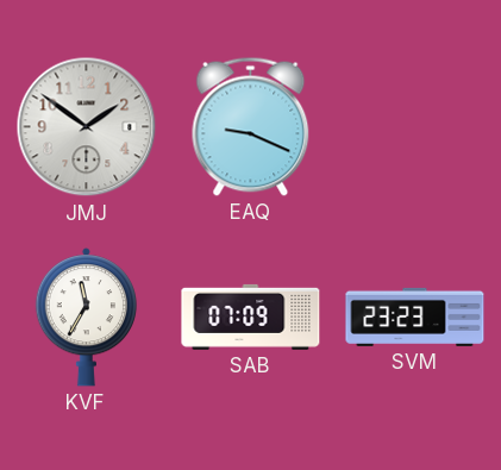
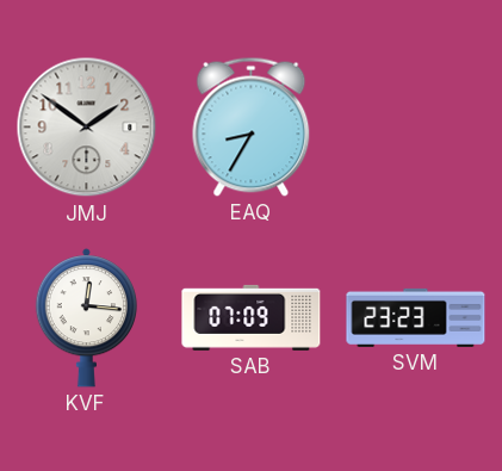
EAQ: 9:19 -> 8:35
KVF: 11:35 -> 12:16
